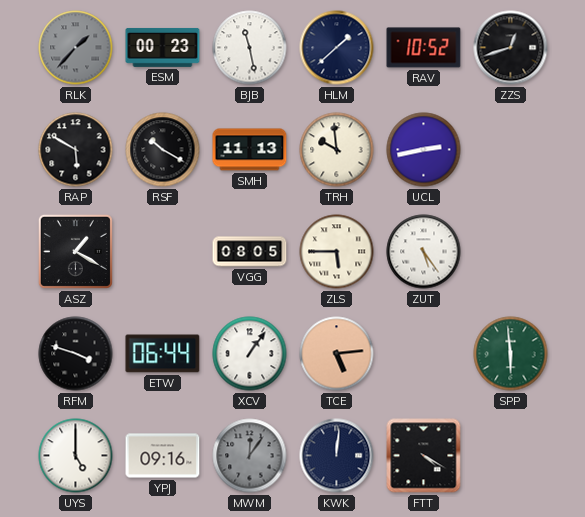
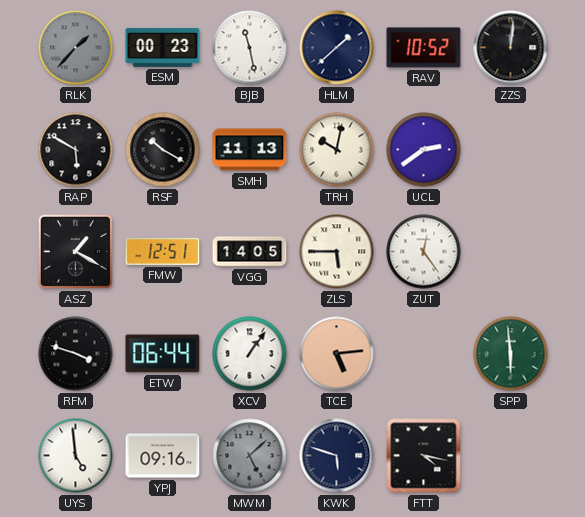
ZZS: 12:42 -> 12:01
TRH: 9:59 -> 10:02
UCL: 2:43 -> 2:39
FMW: none -> 12:51
VGG: 08:05 -> 14:05
ZUT: 5:24 -> 12:24
UYS: 5:00 -> 4:59
MWM: 12:06 -> 5:08
KWK: 12:01 -> 5:48
FTT: 4:20 -> 4:17
